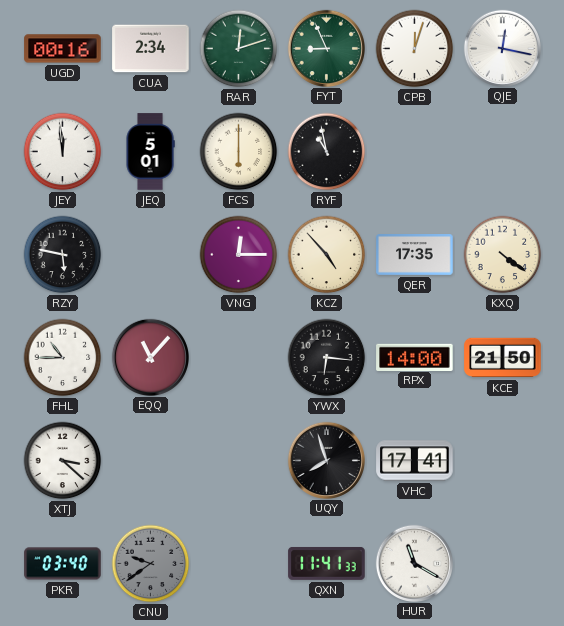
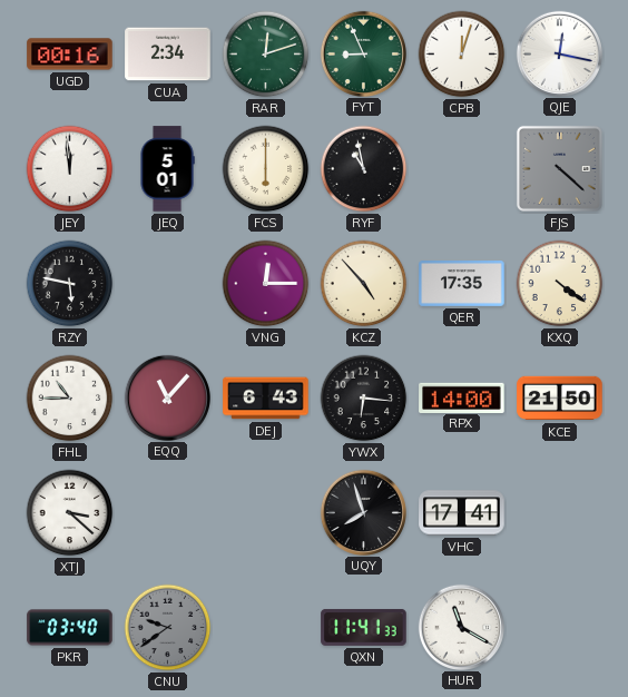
FJS: none -> 4:22
DEJ: none -> 6:43
